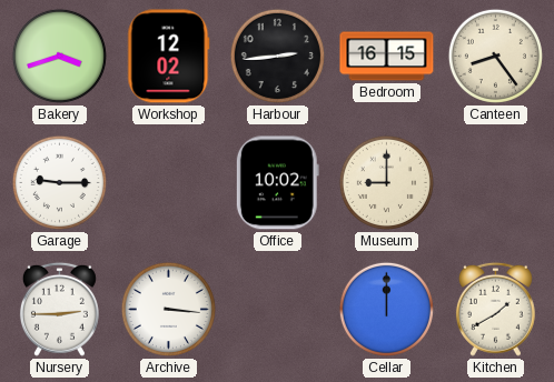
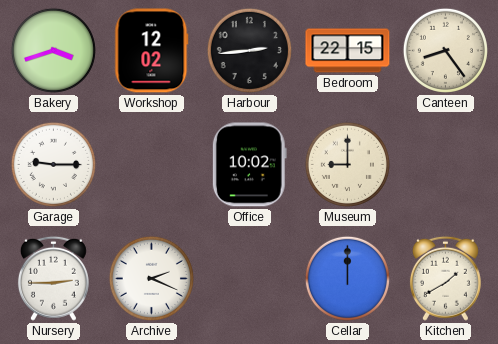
Bedroom: 16:15 -> 22:15
Archive: 3:16 -> 2:19
